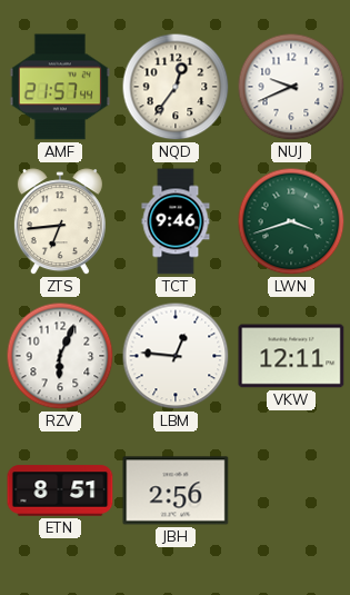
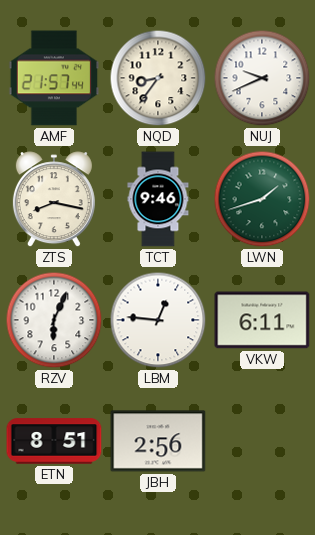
NQD: 12:36 -> 8:36
ZTS: 6:44 -> 8:17
LWN: 3:42 -> 1:42
VKW: 12:11 -> 6:11
